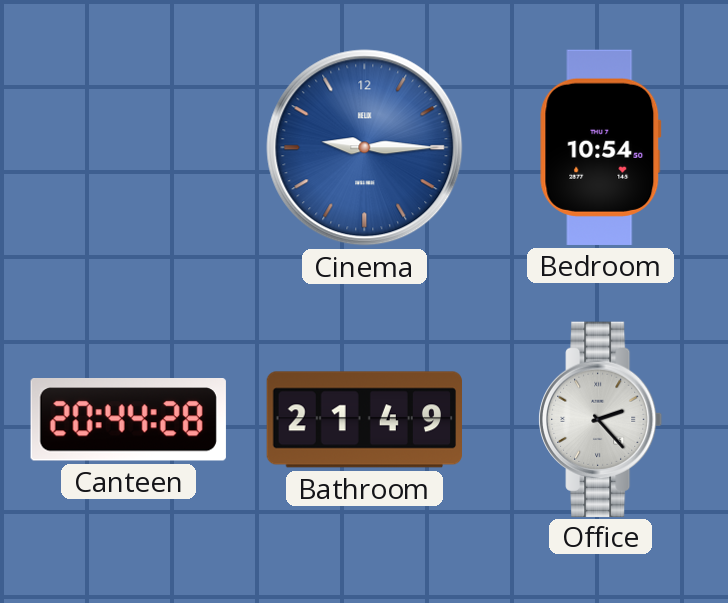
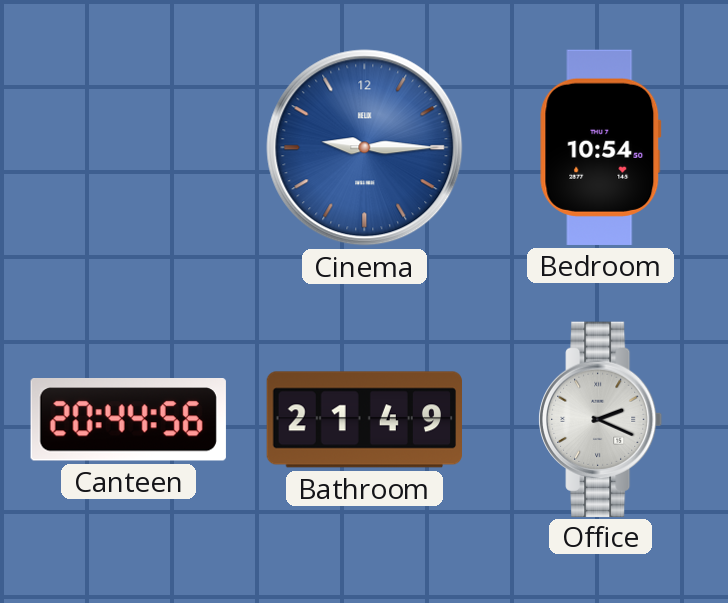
Canteen: 20:44:28 -> 20:44:56
Office: 2:23 -> 2:19
